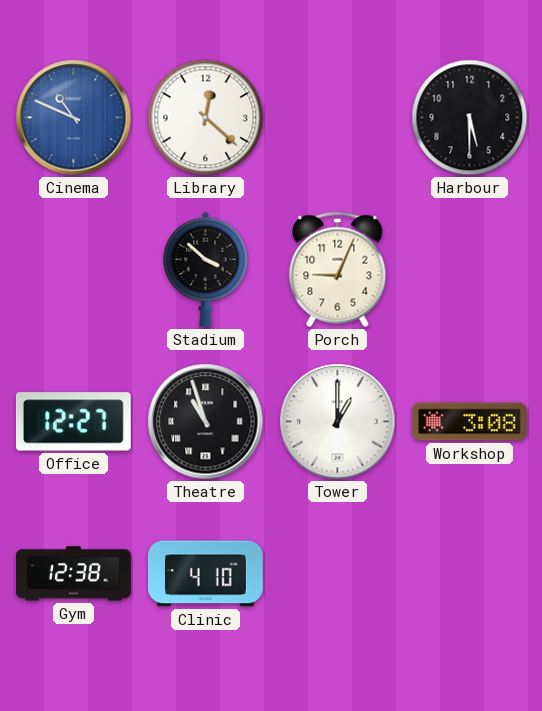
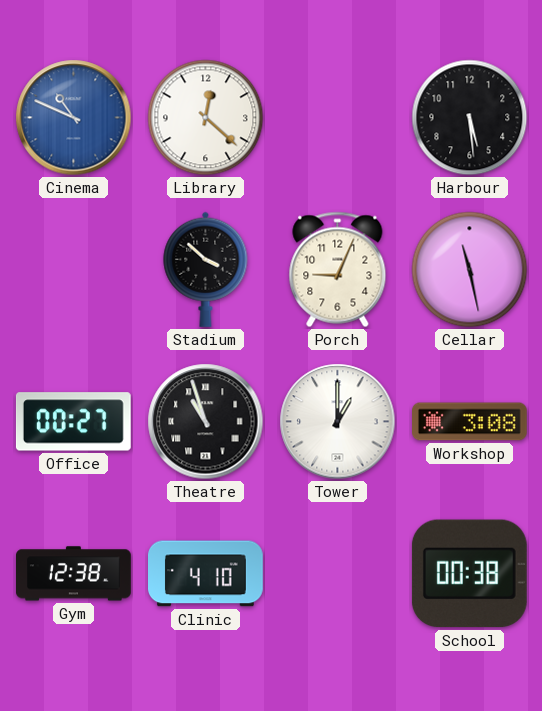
Harbour: 5:30 -> 5:29
Cellar: none -> 11:28
Office: 12:27 -> 00:27
School: none -> 00:38
